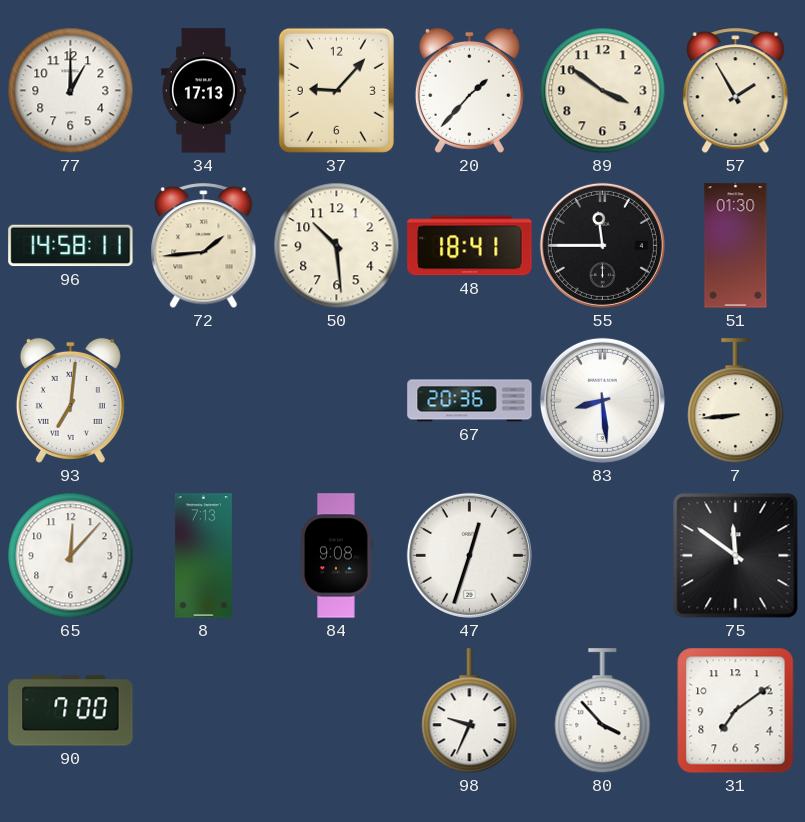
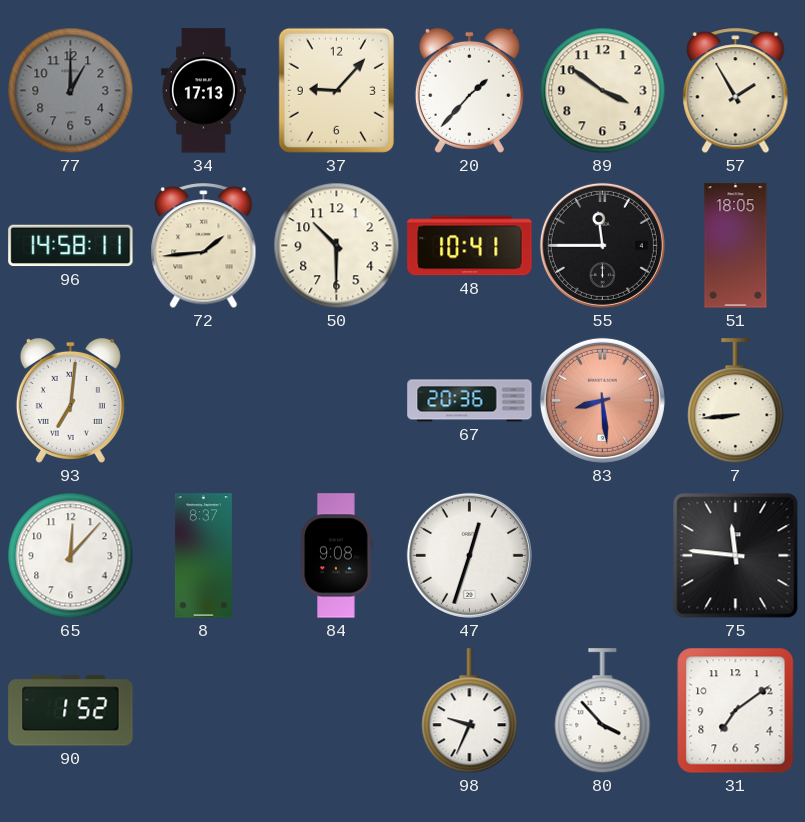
77 dial: white -> grey
50: 10:29 -> 10:30
48: 18:41 -> 10:41
51: 01:30 -> 18:05
83 dial: white -> salmon
8: 7:13 -> 8:37
75: 11:51 -> 11:46
90: 7:00 -> 1:52
